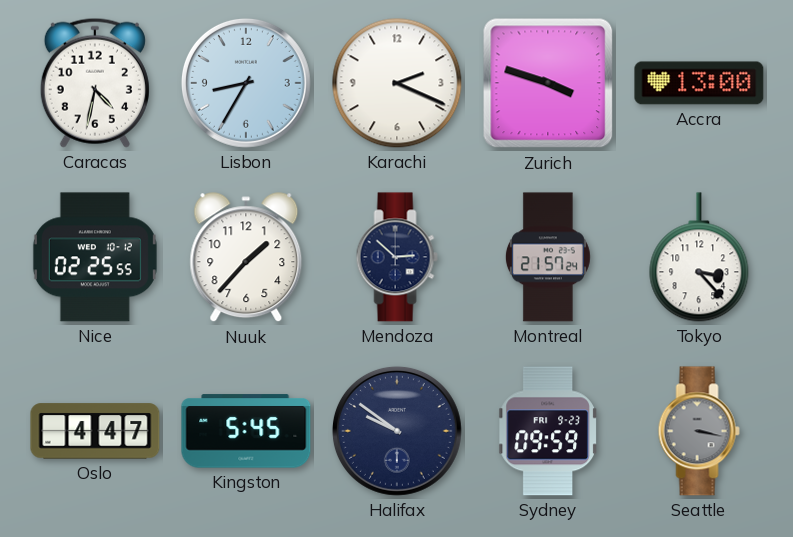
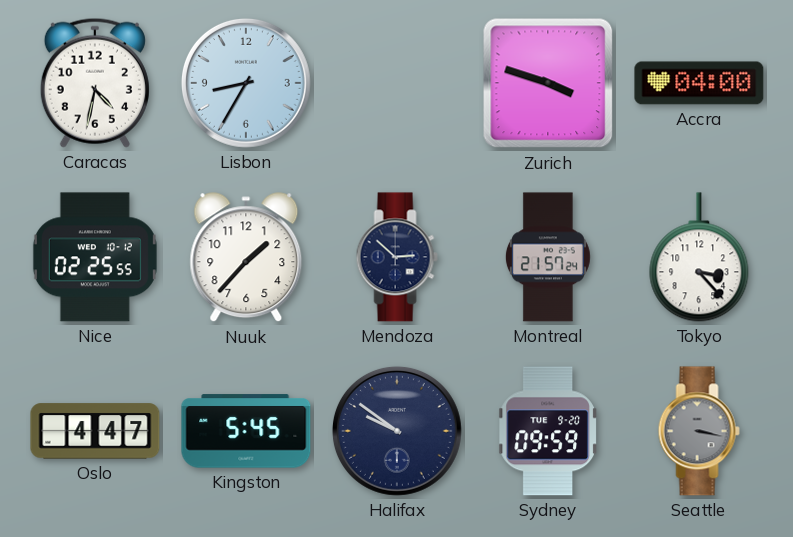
Karachi: 2:19 -> none
Accra: 13:00 -> 04:00
Sydney date: FRI 9-23 -> TUE 9-20
